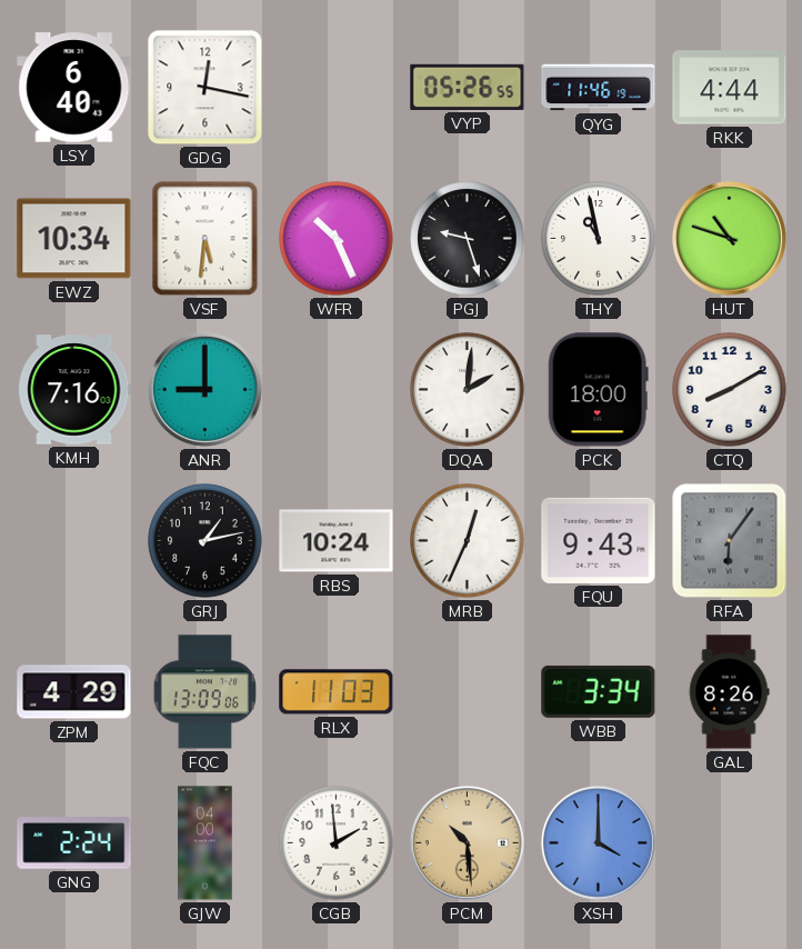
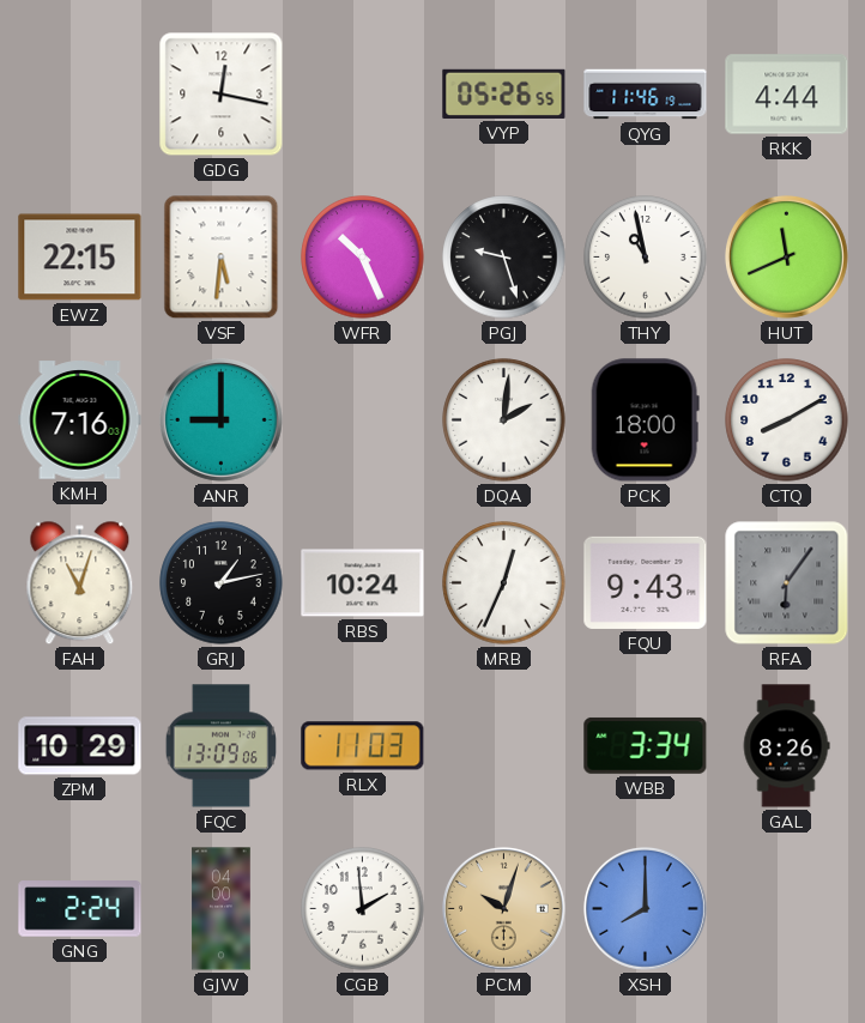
LSY: 6:40 -> none
EWZ: 10:34 -> 22:15
HUT: 10:48 -> 11:41
FAH: none -> 11:03
ZPM: 4:29 -> 10:29
PCM: 10:29 -> 10:03
XSH: 4:00 -> 8:00
